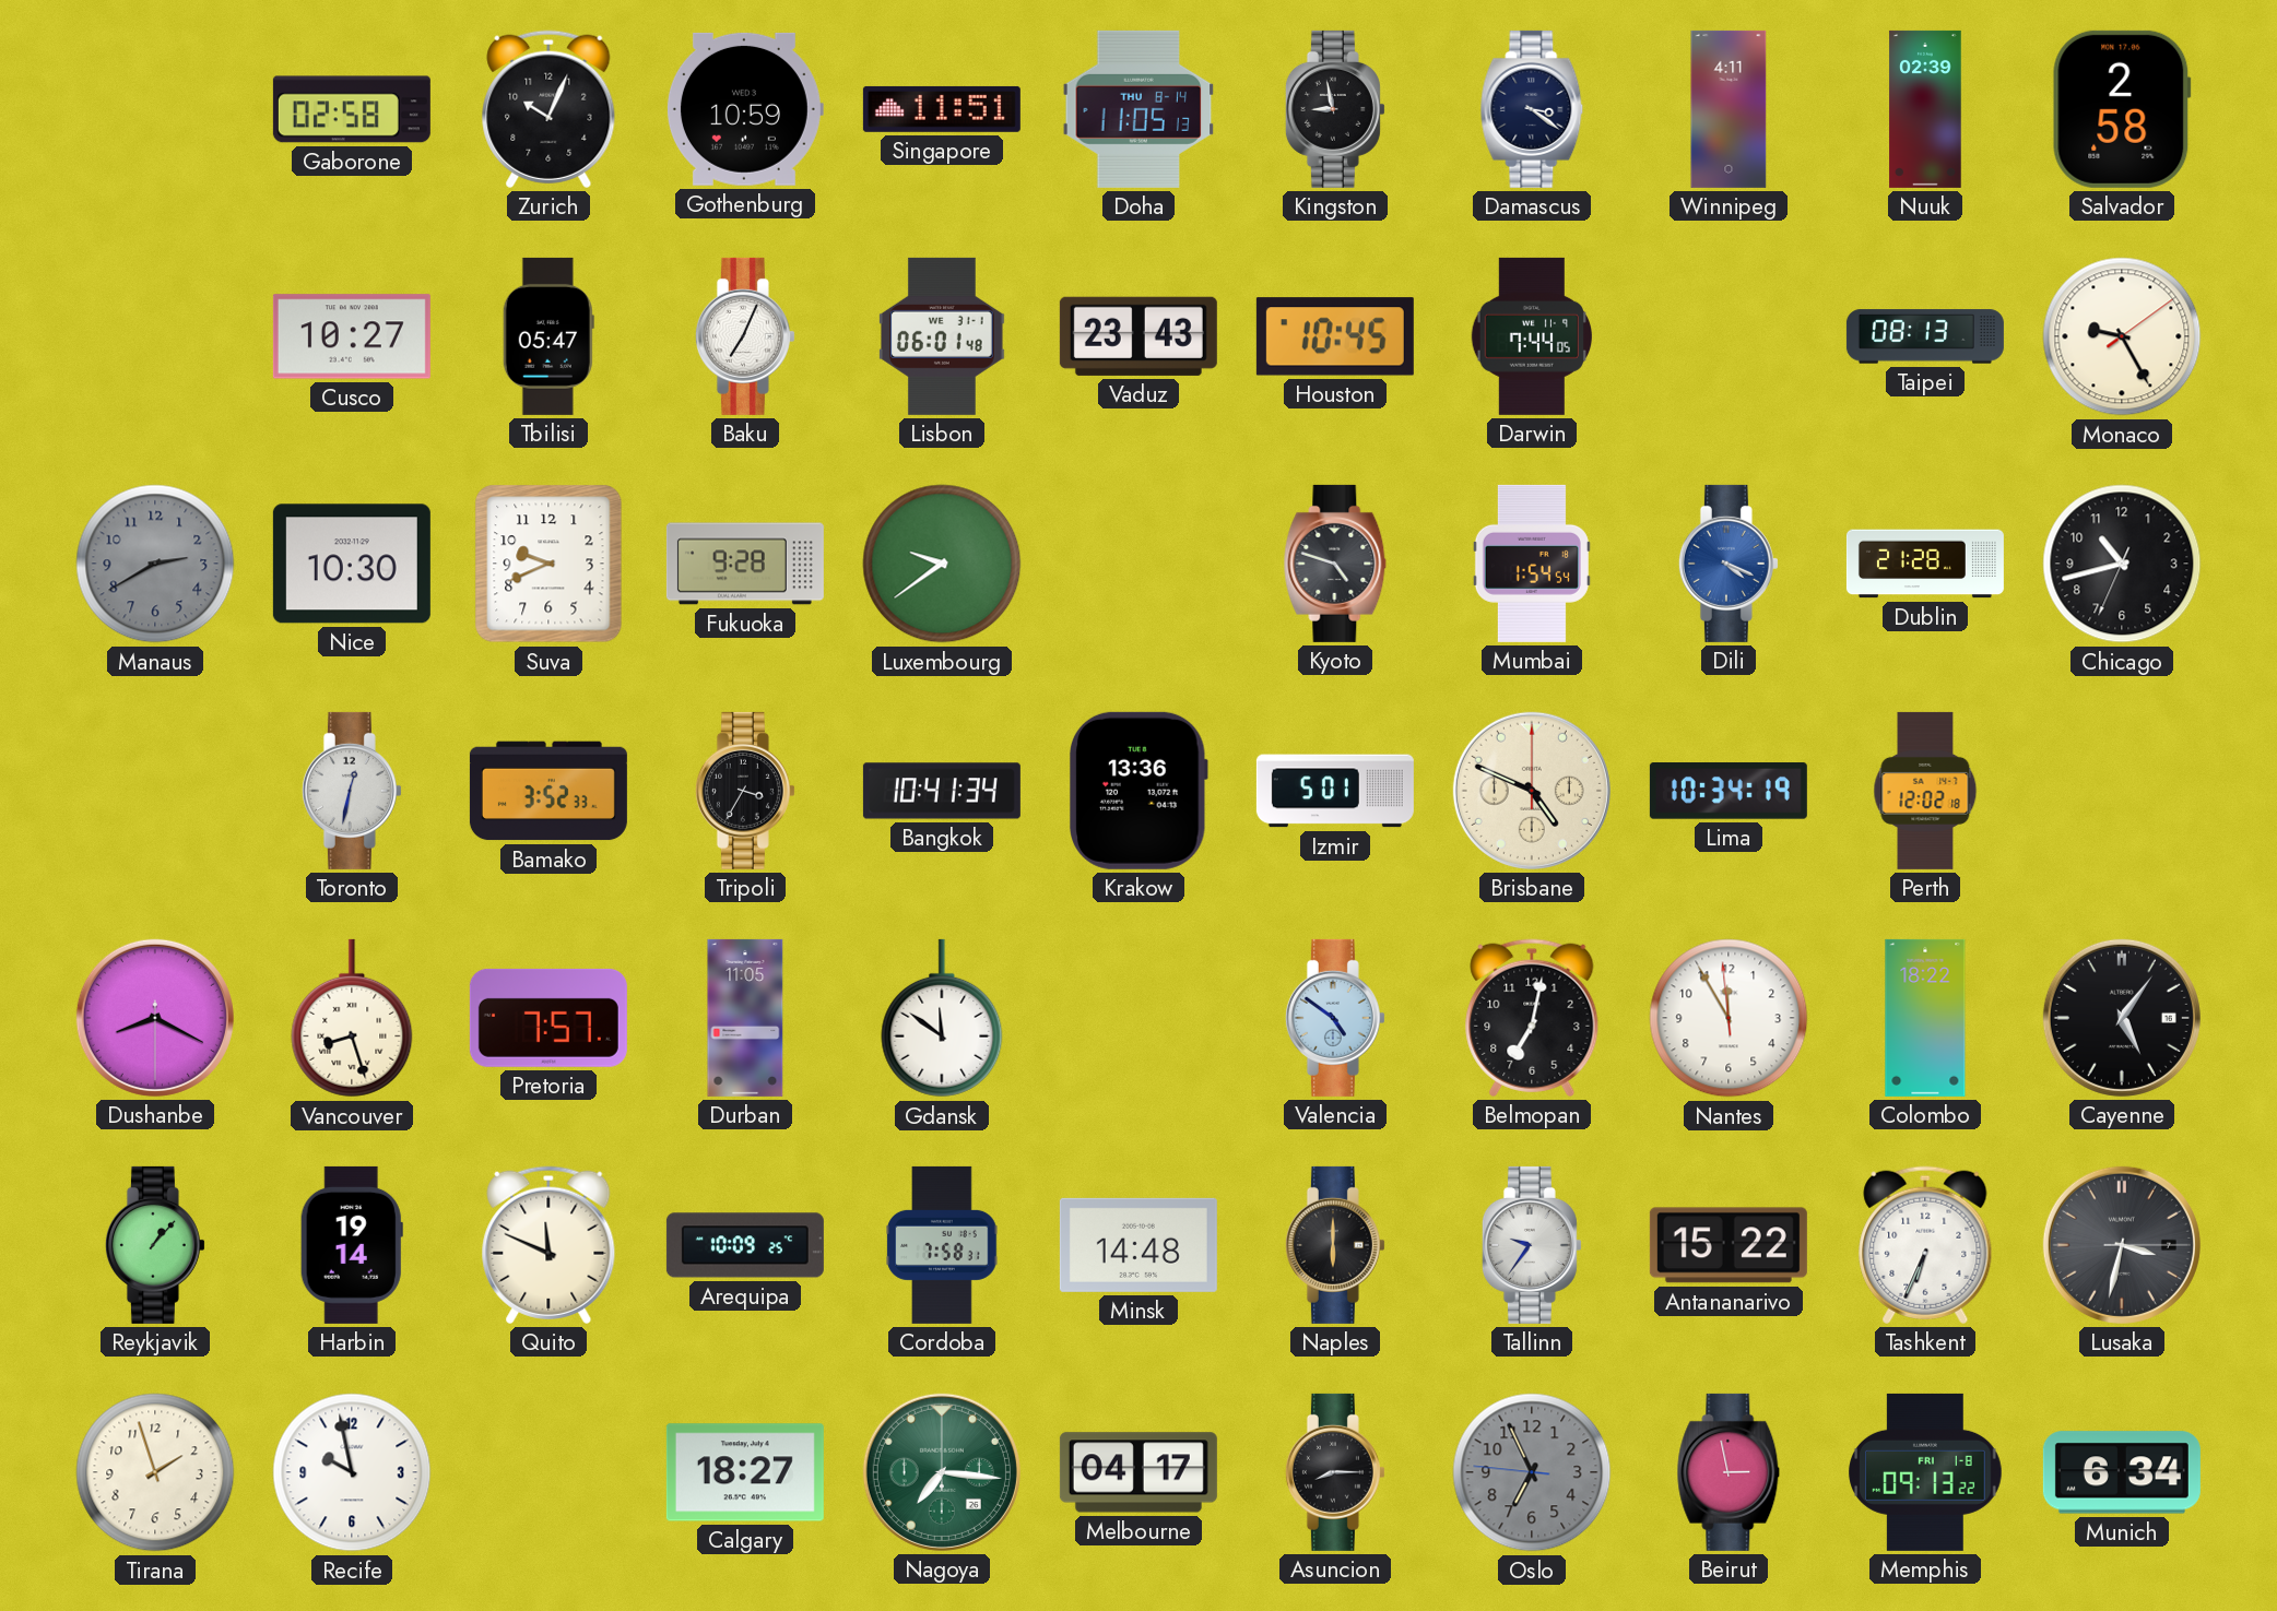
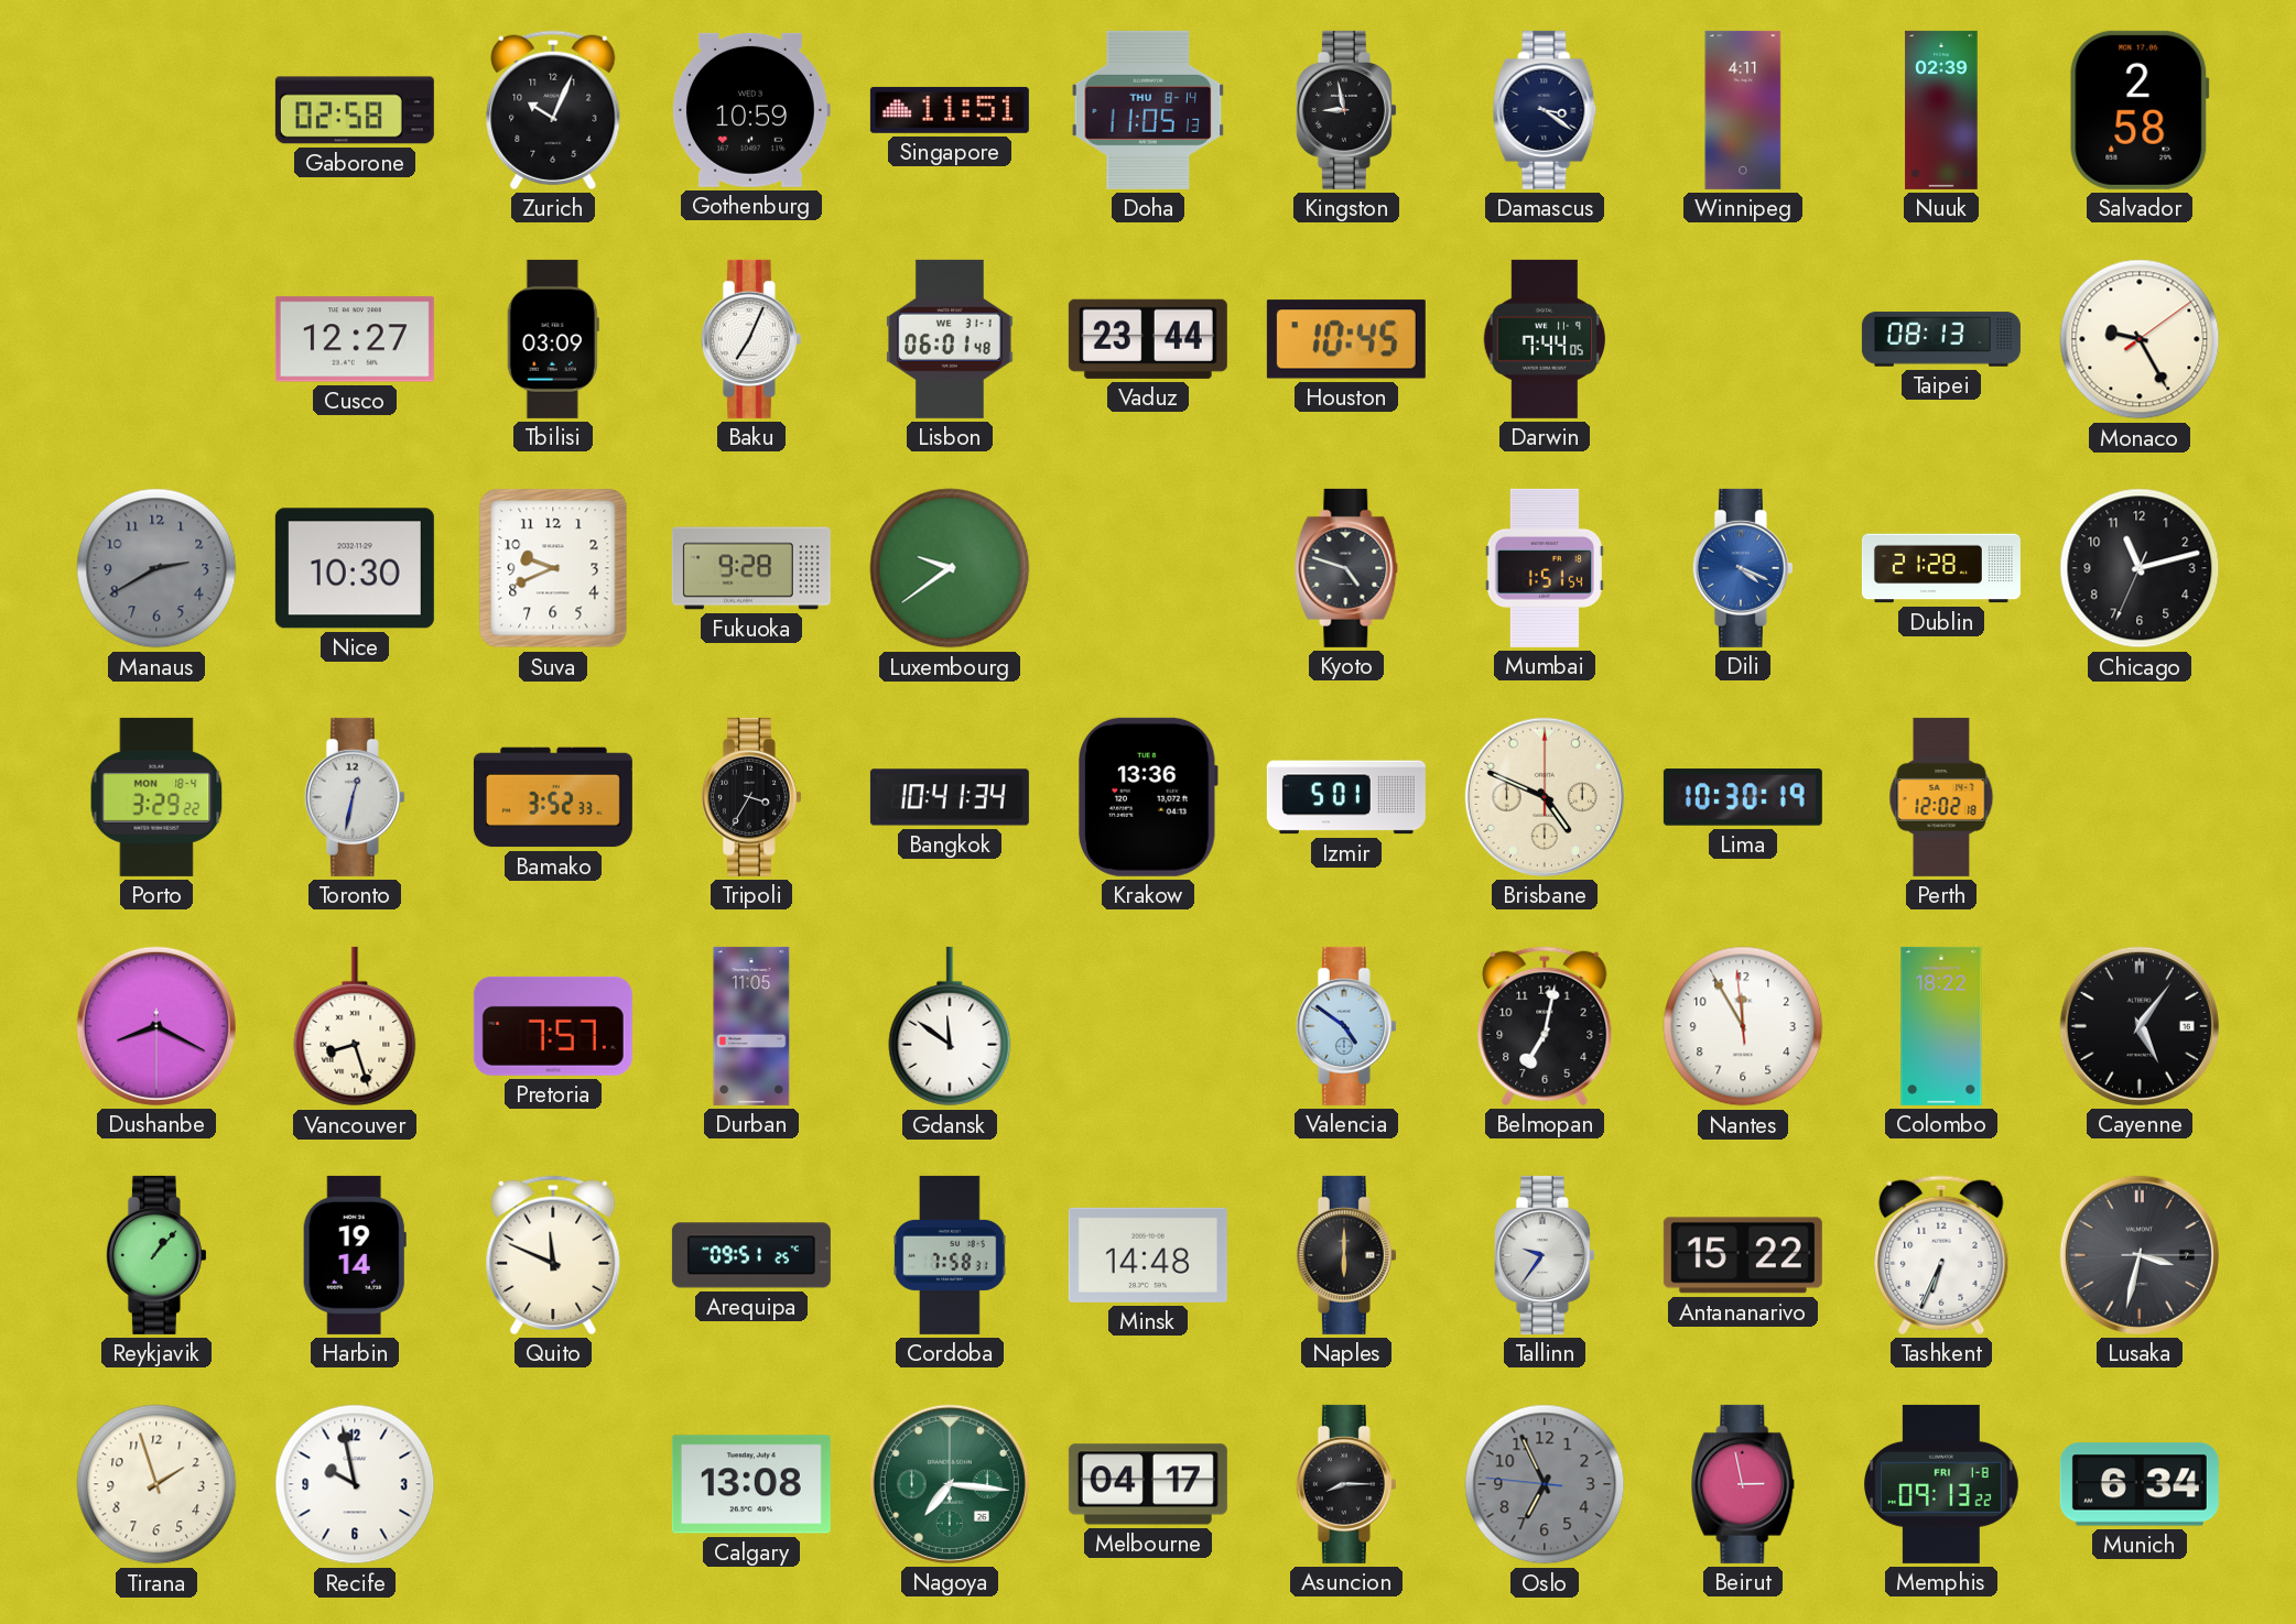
Cusco: 10:27 -> 12:27
Tbilisi: 05:47 -> 03:09
Vaduz: 23:43 -> 23:44
Mumbai: 1:54 -> 1:51
Chicago: 10:42 -> 11:12
Porto: none -> 3:29
Lima: 10:34 -> 10:30
Arequipa: 10:09 -> 09:51
Calgary: 18:27 -> 13:08
